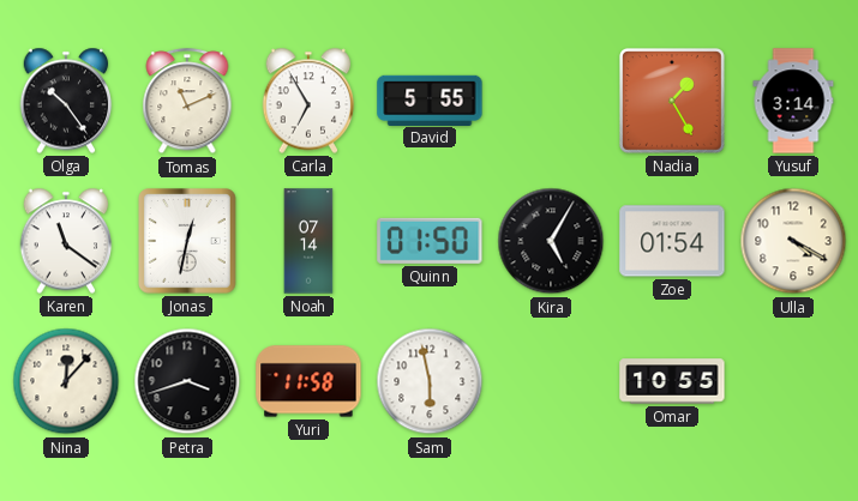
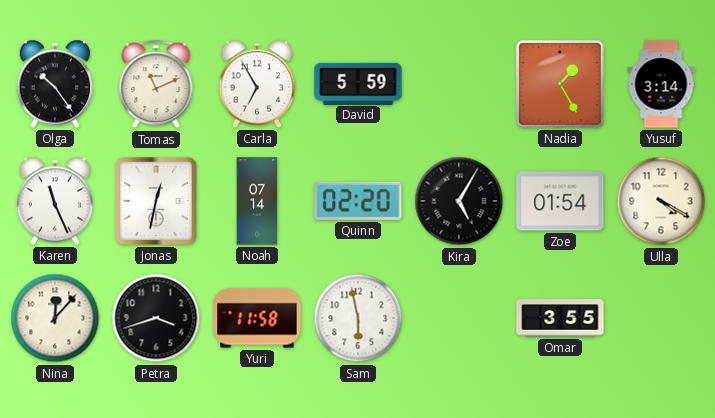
David: 5:55 -> 5:59
Karen: 11:21 -> 11:26
Quinn: 01:50 -> 02:20
Omar: 10:55 -> 3:55
